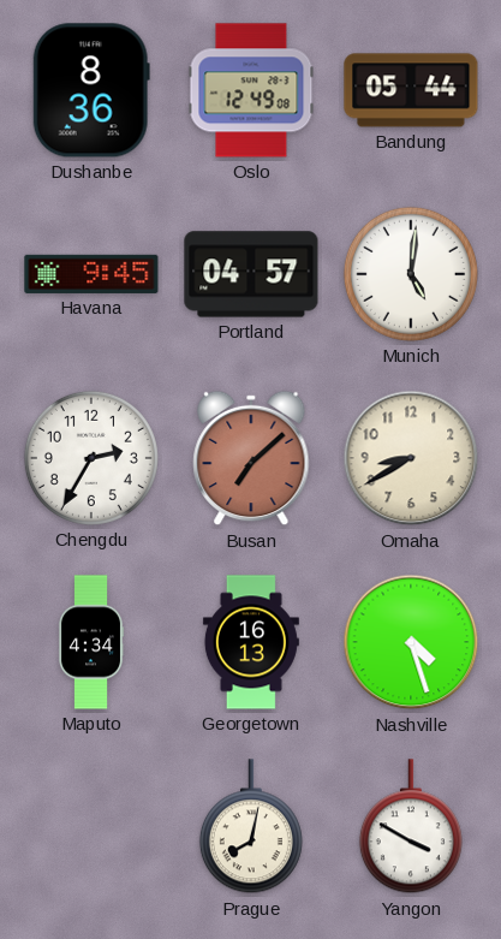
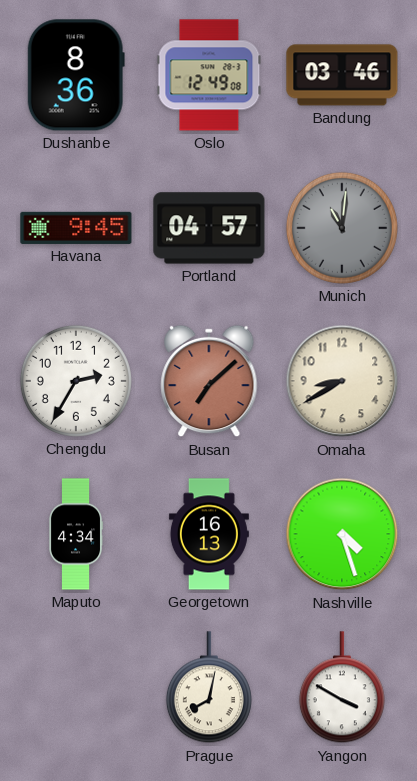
Bandung: 05:44 -> 03:46
Munich: 5:01 -> 11:01
Munich dial: white -> grey
